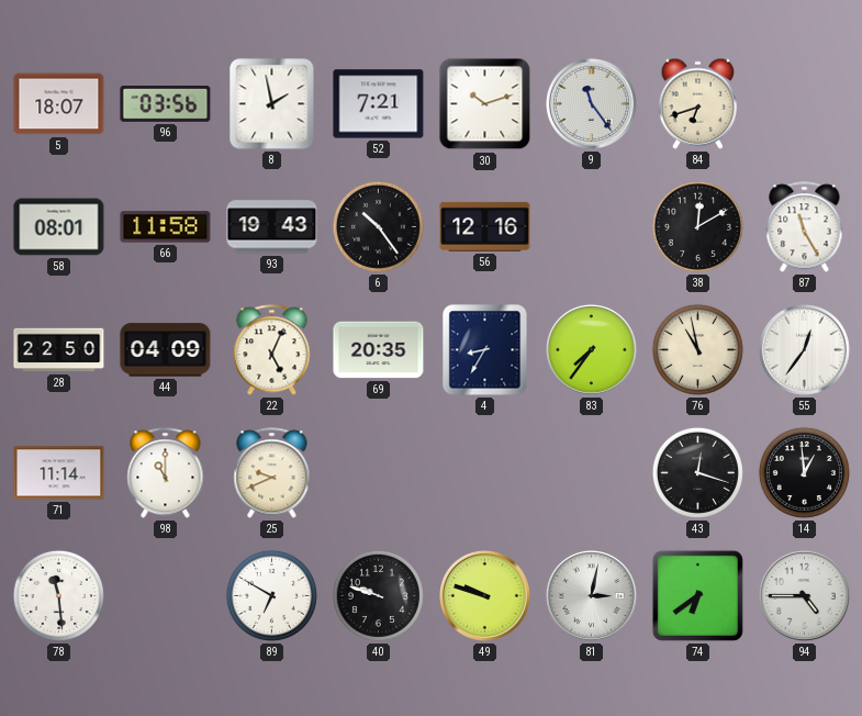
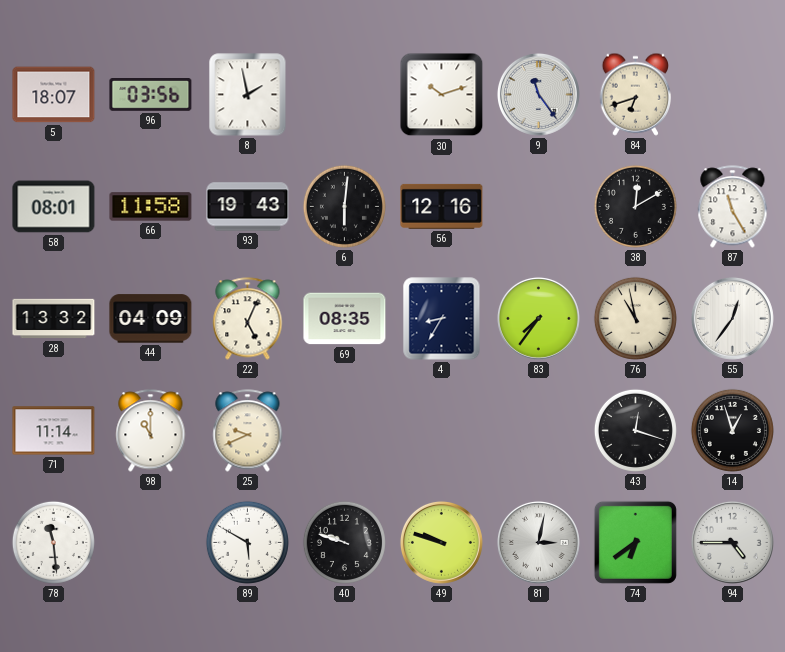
52: 7:21 -> none
6: 10:24 -> 6:01
28: 22:50 -> 13:32
69: 20:35 -> 08:35
14: 12:59 -> 12:57
89: 6:50 -> 5:50
